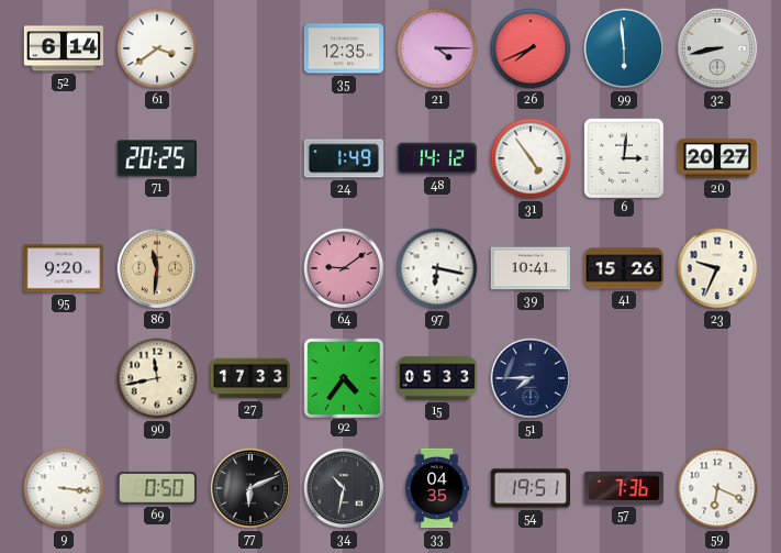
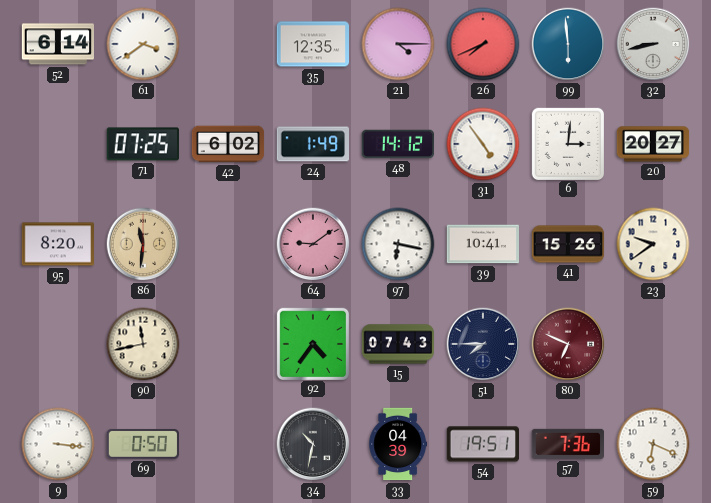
71: 20:25 -> 07:25
42: none -> 6:02
95: 9:20 -> 8:20
23: 9:34 -> 9:39
27: 17:33 -> none
15: 05:33 -> 07:43
80: none -> 6:49
77: 6:11 -> none
33: 04:35 -> 04:39
